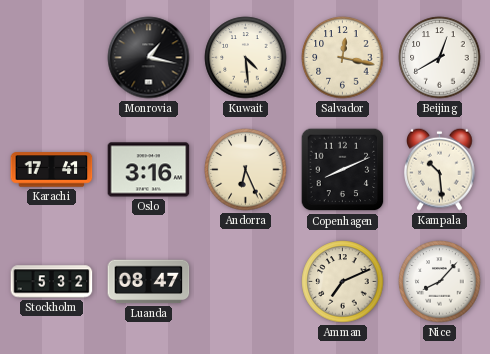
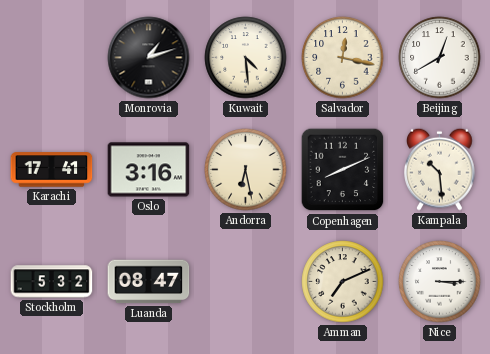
Monrovia: 1:17 -> 1:12
Andorra: 6:26 -> 6:28
Nice: 8:07 -> 3:15
